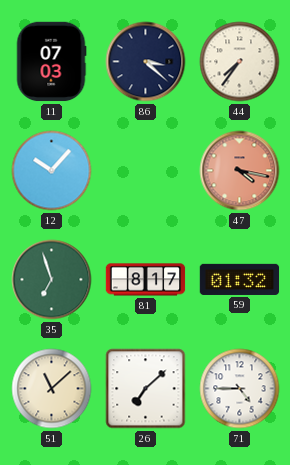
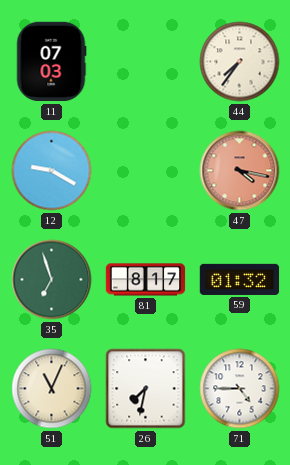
86: 3:22 -> none
12: 10:07 -> 9:20
51: 11:08 -> 11:04
26: 7:08 -> 7:32
